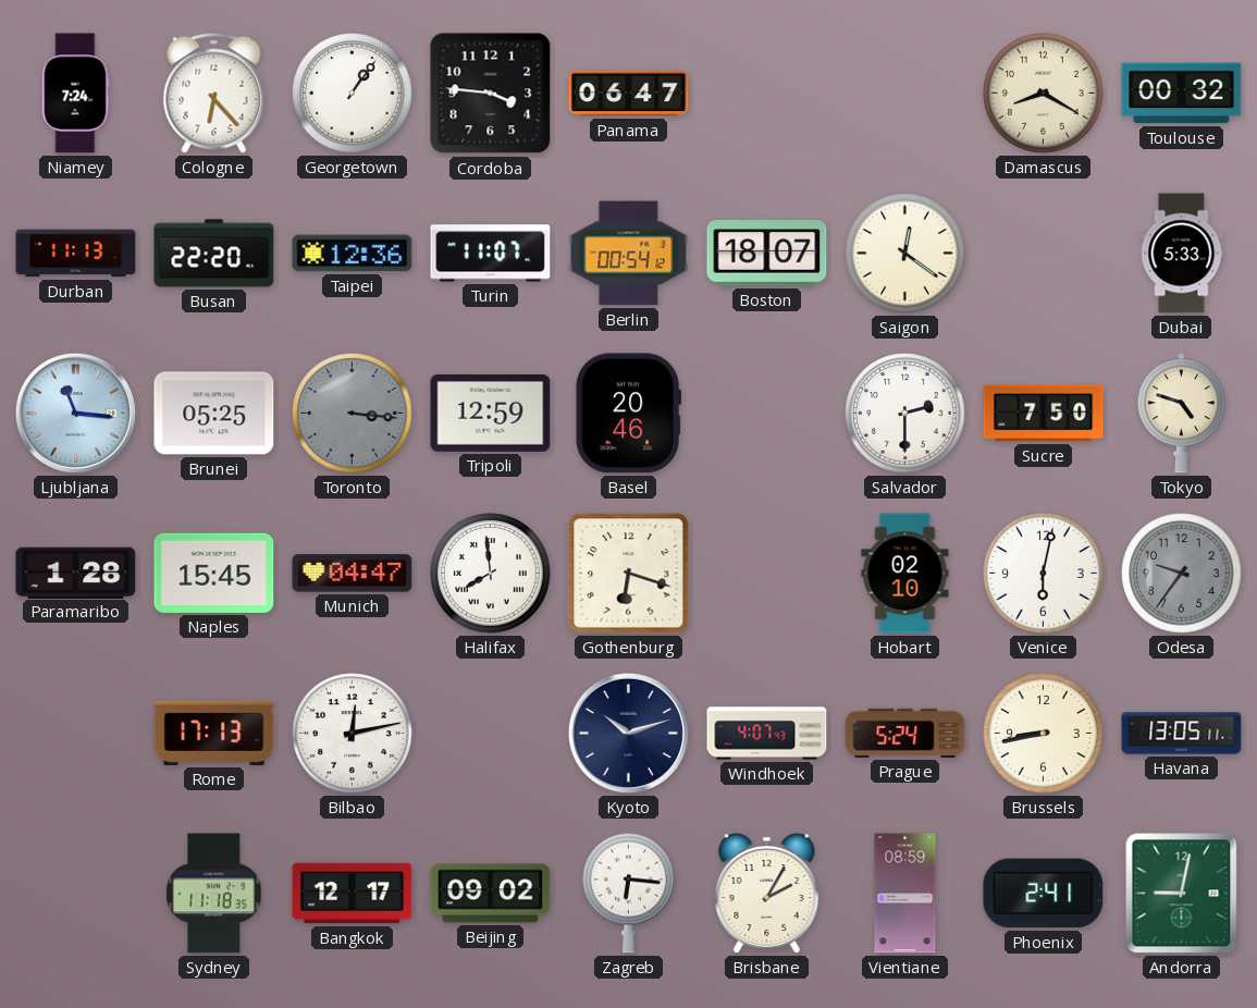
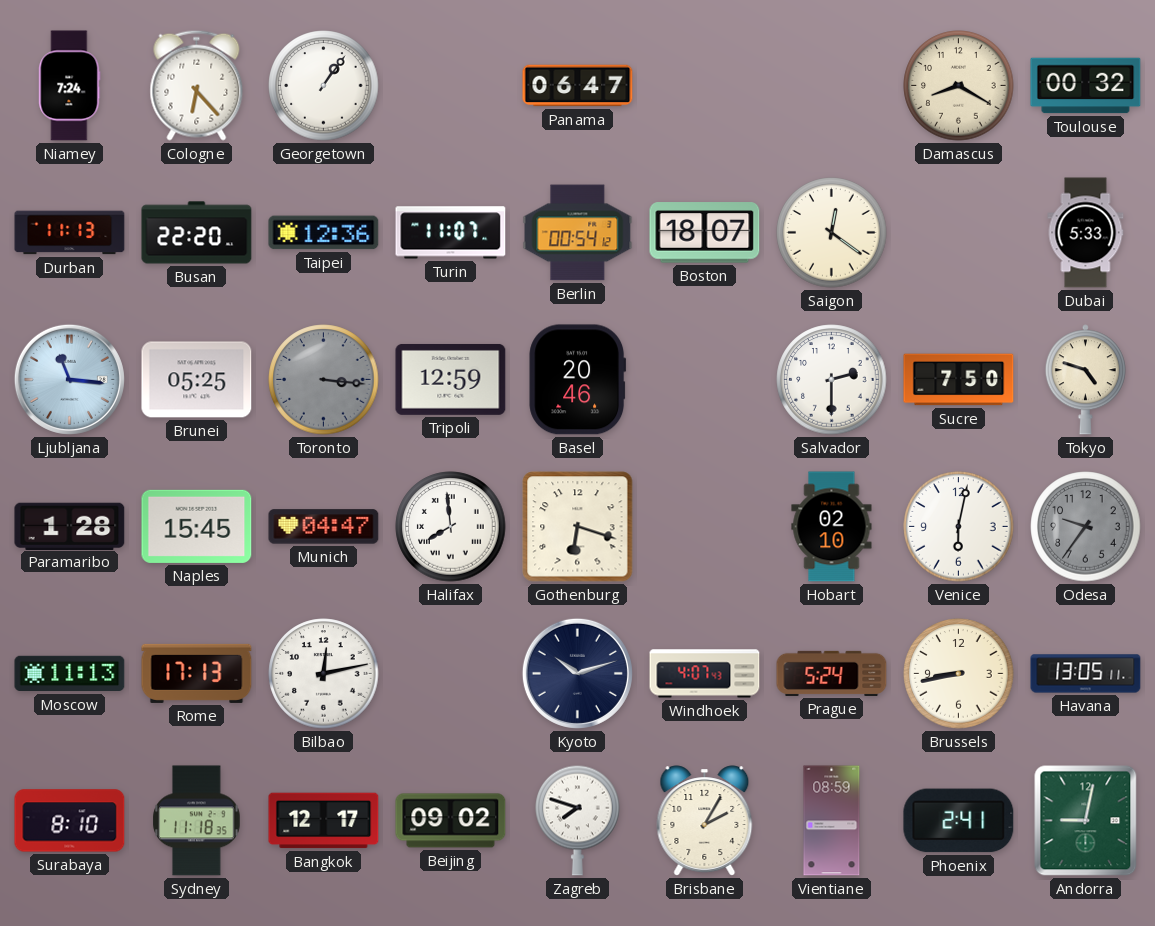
Cordoba: 3:46 -> none
Moscow: none -> 11:13
Surabaya: none -> 8:10
Zagreb: 6:16 -> 7:48
